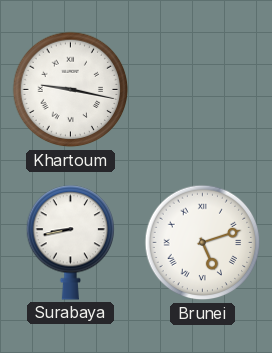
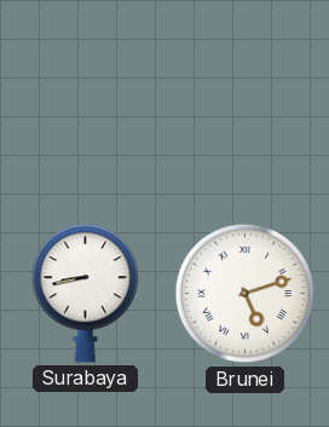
Khartoum: 9:17 -> none
